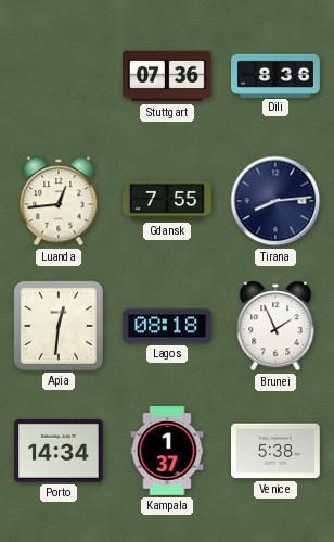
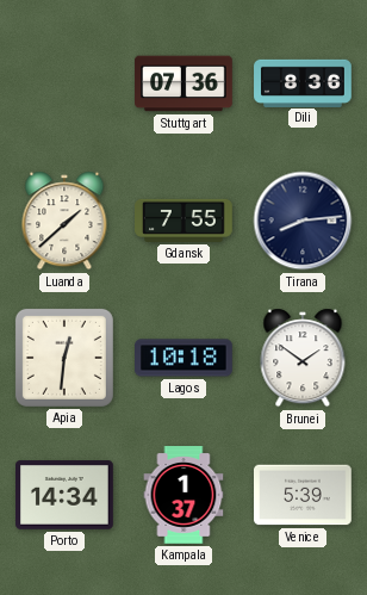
Luanda: 12:44 -> 1:38
Lagos: 08:18 -> 10:18
Brunei: 1:56 -> 1:51
Venice: 5:38 -> 5:39
